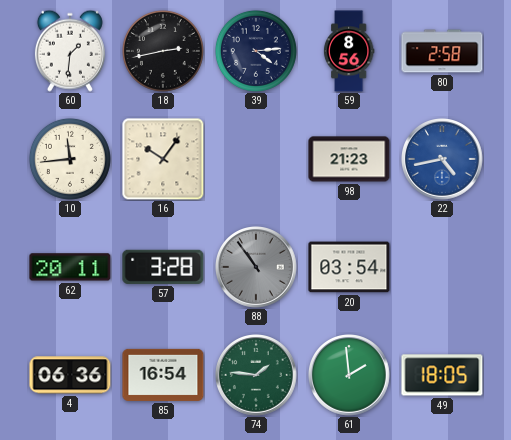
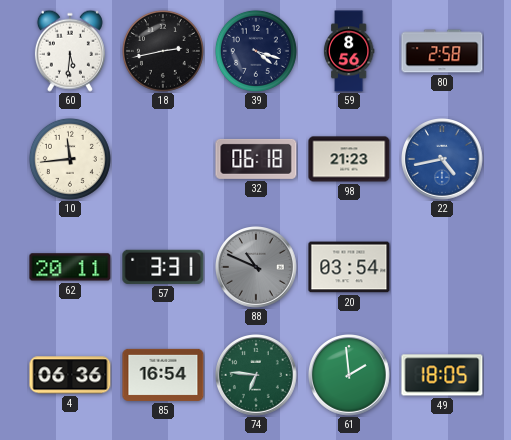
60: 1:31 -> 5:31
39: 4:14 -> 4:18
16: 10:06 -> none
32: none -> 06:18
57: 3:28 -> 3:31
88: 10:54 -> 10:49
74: 1:46 -> 6:46
